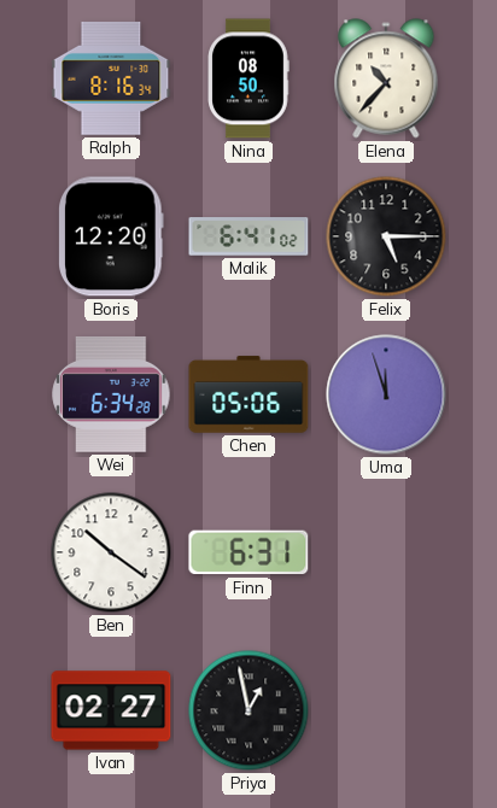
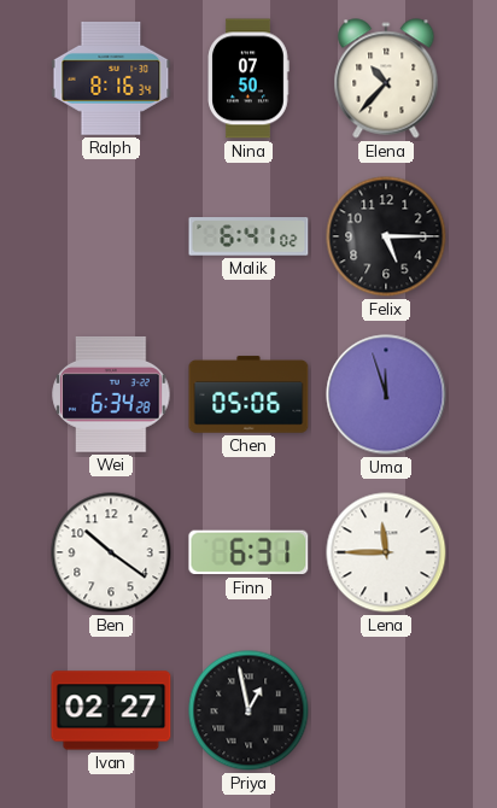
Nina: 08:50 -> 07:50
Boris: 12:20 -> none
Lena: none -> 11:45
